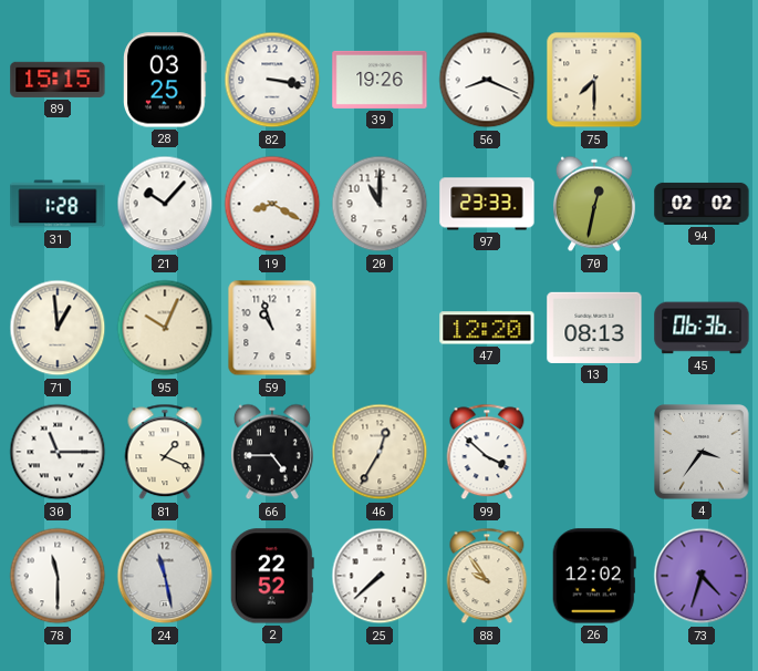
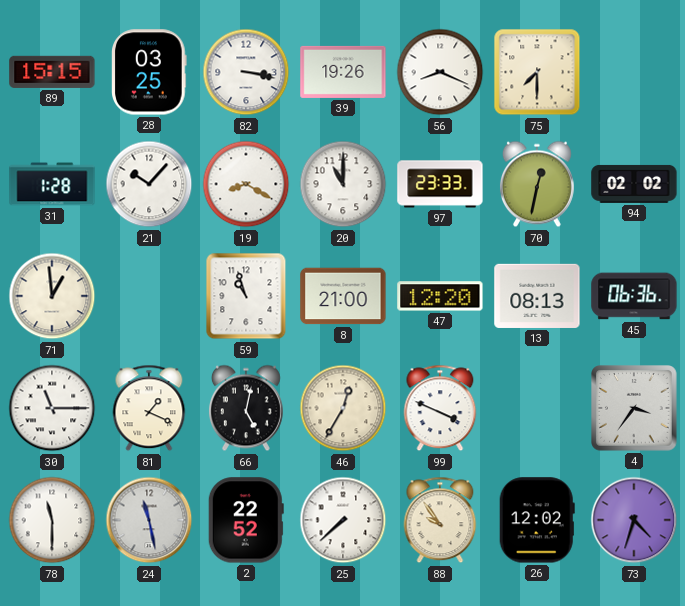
95: 10:04 -> none
8: none -> 21:00
66: 4:45 -> 5:02
99: 3:52 -> 3:49
